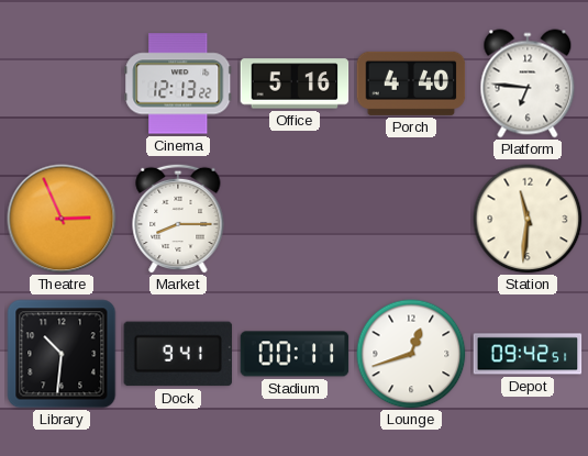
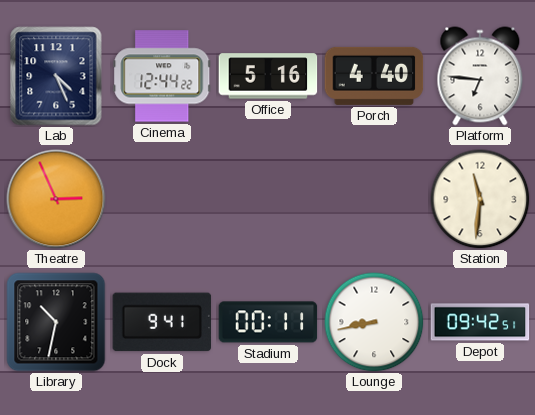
Lab: none -> 4:26
Cinema: 12:13 -> 12:44
Market: 8:15 -> none
Library: 10:31 -> 10:32
Lounge: 12:42 -> 8:43
